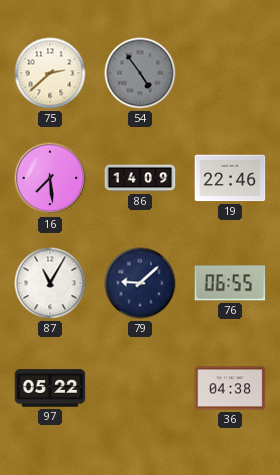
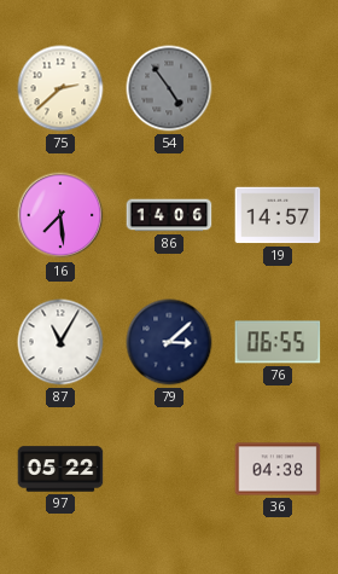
86: 14:09 -> 14:06
19: 22:46 -> 14:57
79: 9:08 -> 3:08
